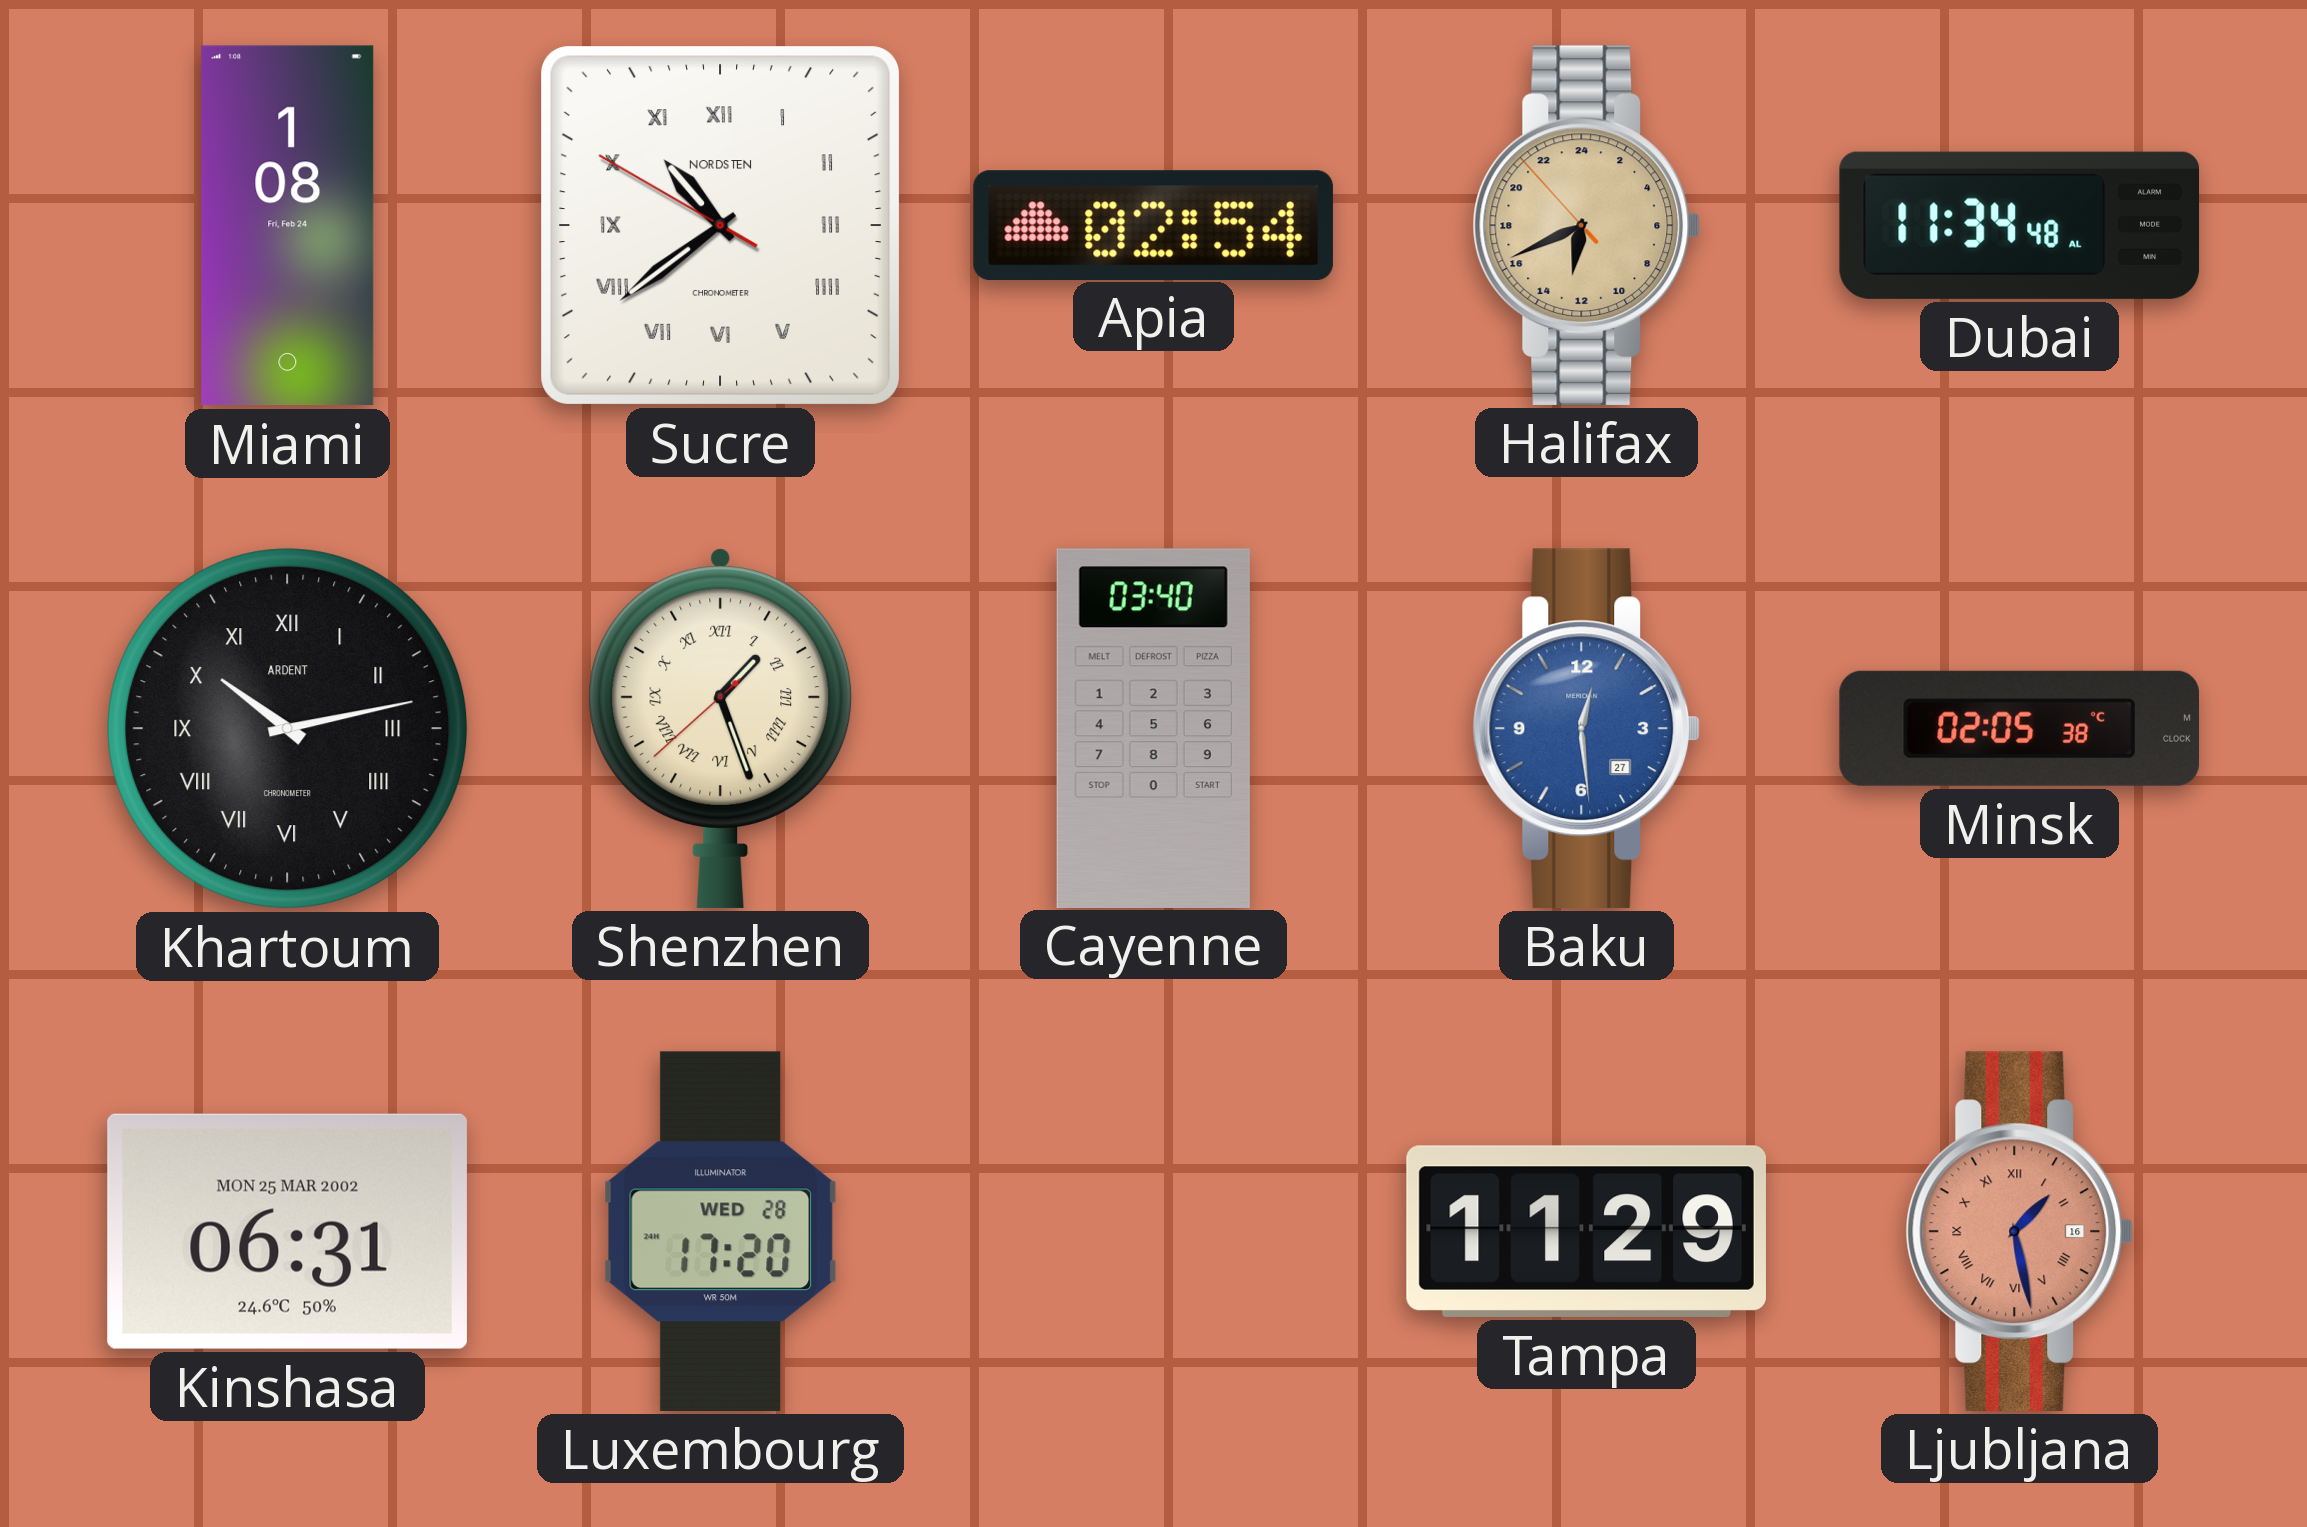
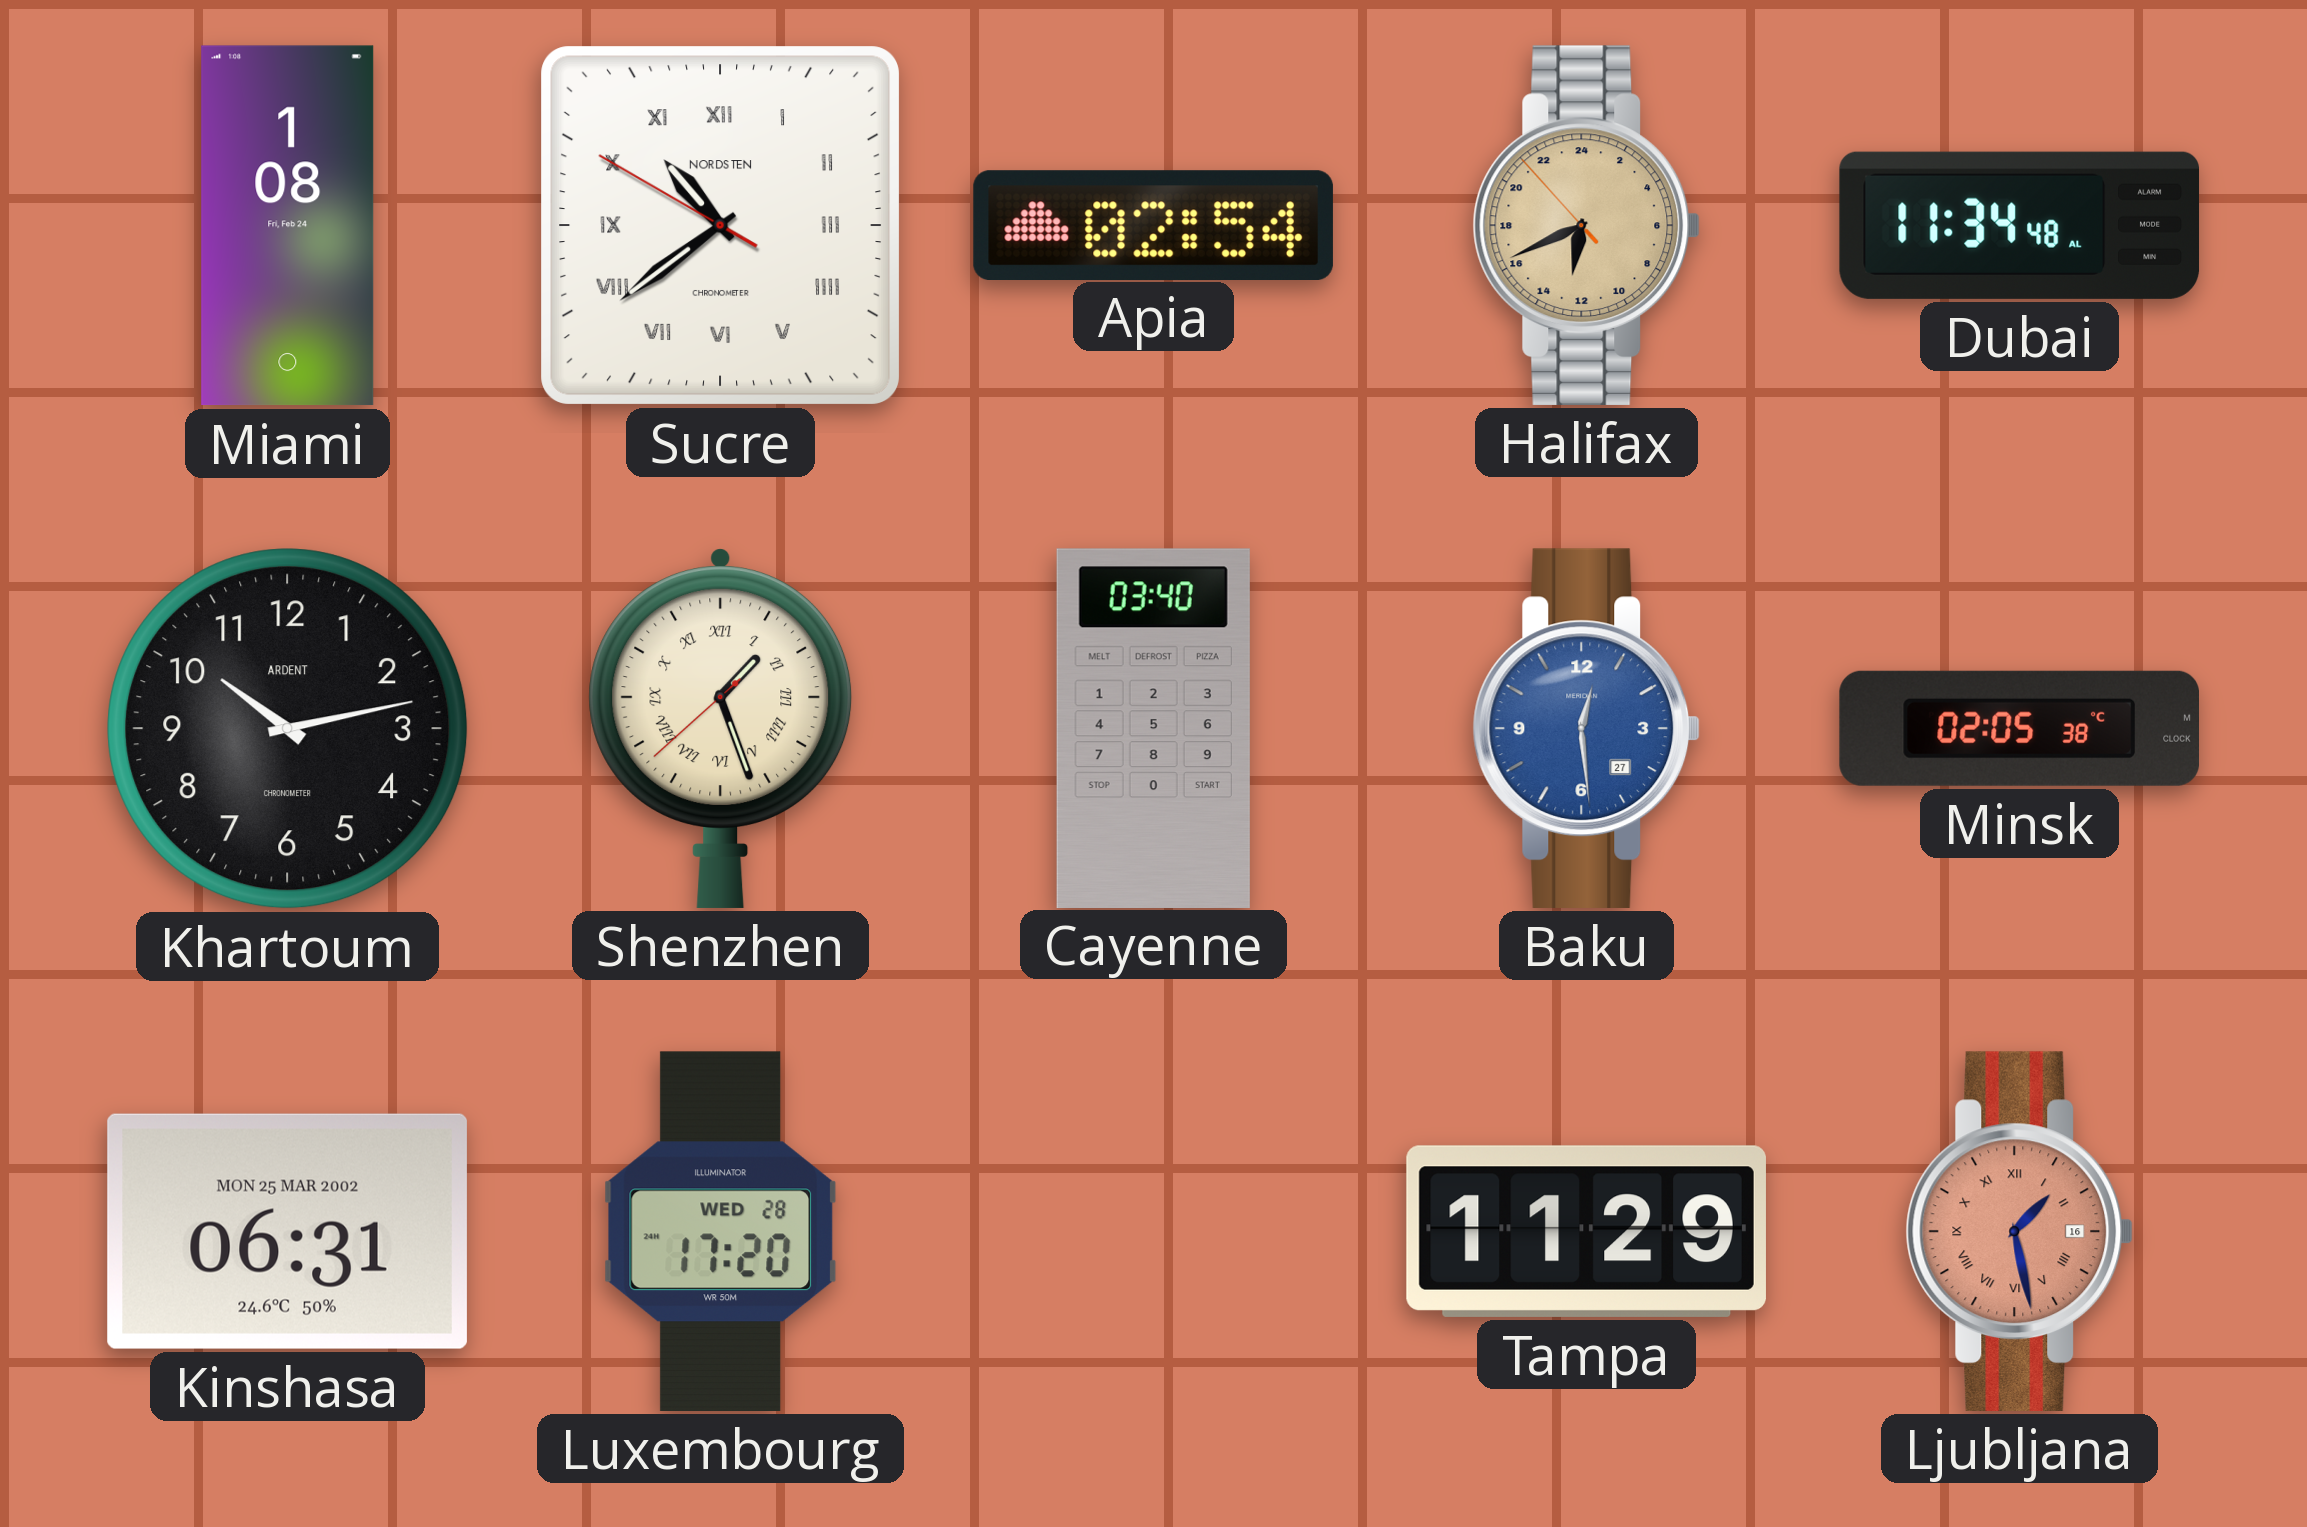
Khartoum numerals: Roman -> Arabic
